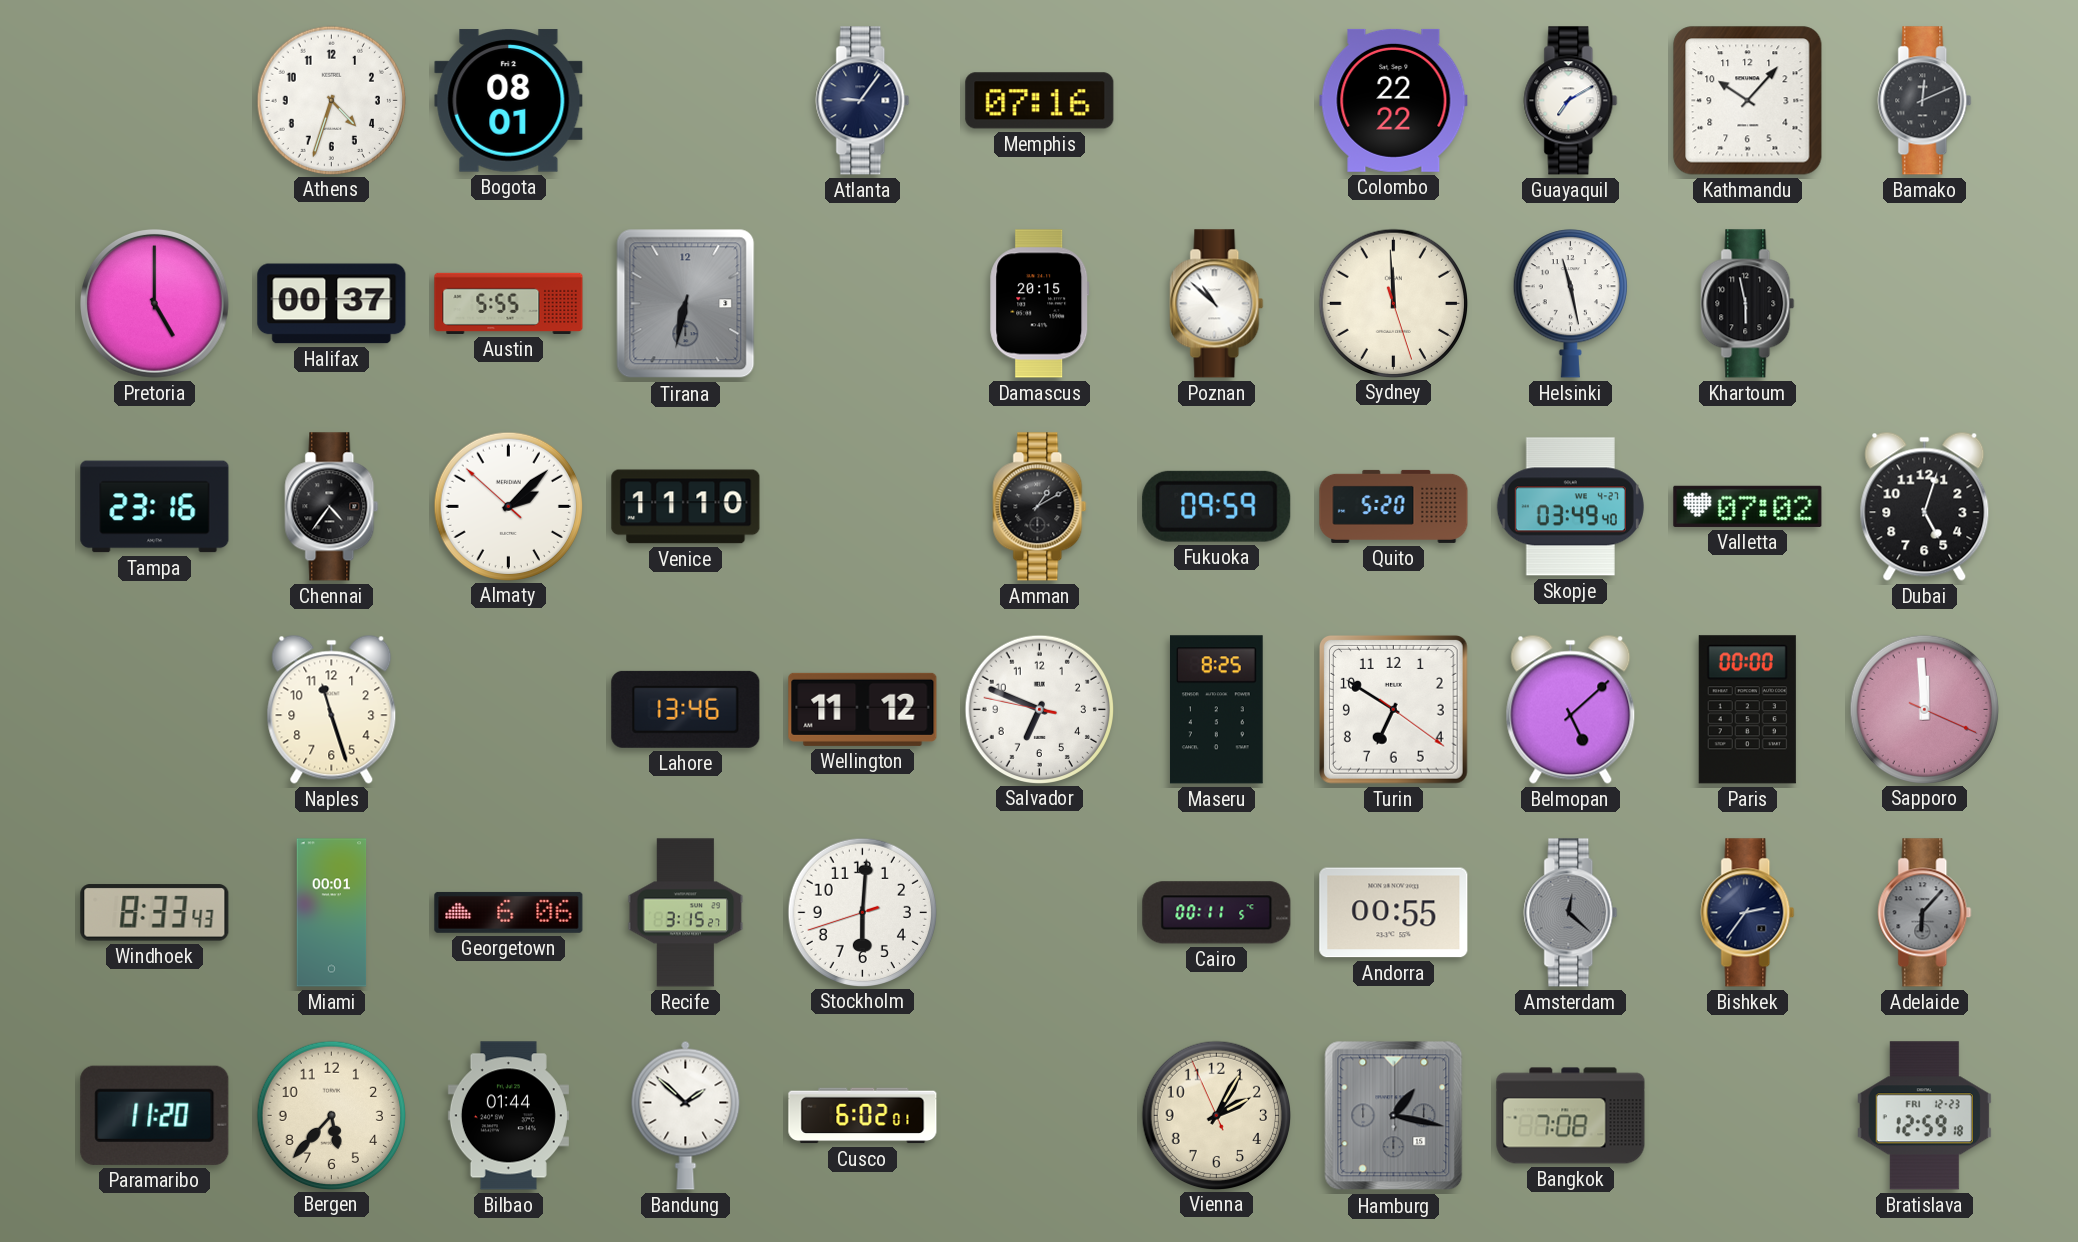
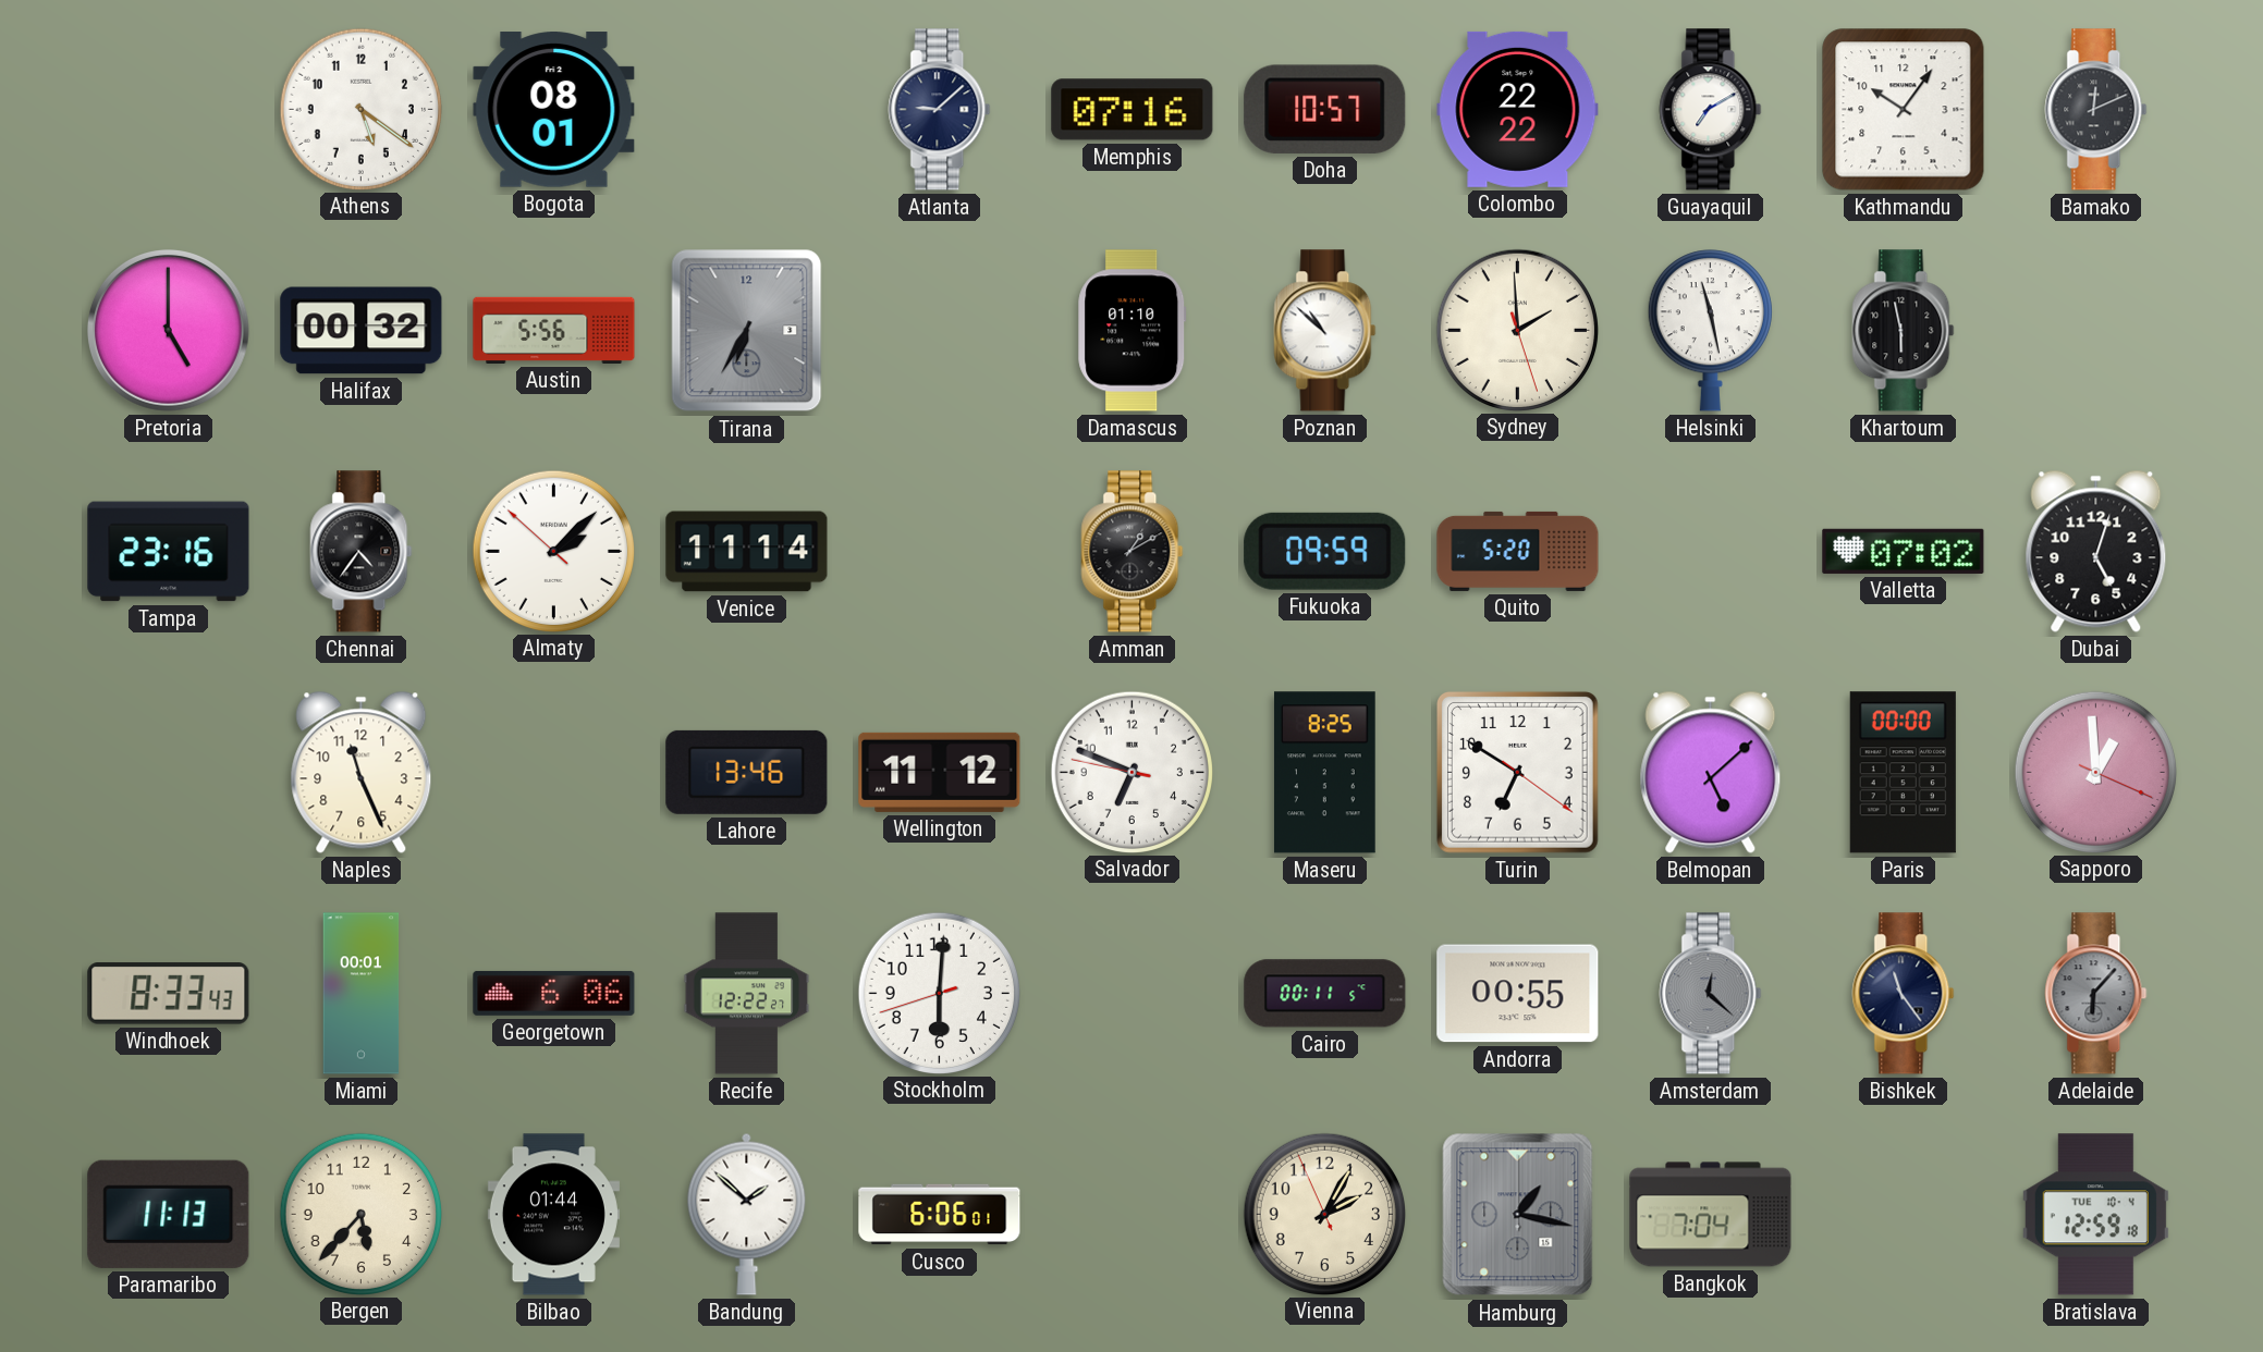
Athens: 4:33 -> 5:21
Atlanta: 9:06 -> 9:08
Doha: none -> 10:57
Kathmandu: 10:07 -> 10:06
Halifax: 00:37 -> 00:32
Austin: 5:55 -> 5:56
Tirana: 6:32 -> 6:35
Damascus: 20:15 -> 01:10
Sydney: 11:59 -> 1:59
Venice: 11:10 -> 11:14
Skopje: 03:49 -> none
Naples: 11:27 -> 11:26
Sapporo: 11:59 -> 12:59
Recife: 3:15 -> 12:22
Bishkek: 2:36 -> 11:24
Paramaribo: 11:20 -> 11:13
Cusco: 6:02 -> 6:06
Bangkok: 7:08 -> 7:04
Bratislava date: FRI 12-23 -> TUE 10-4
